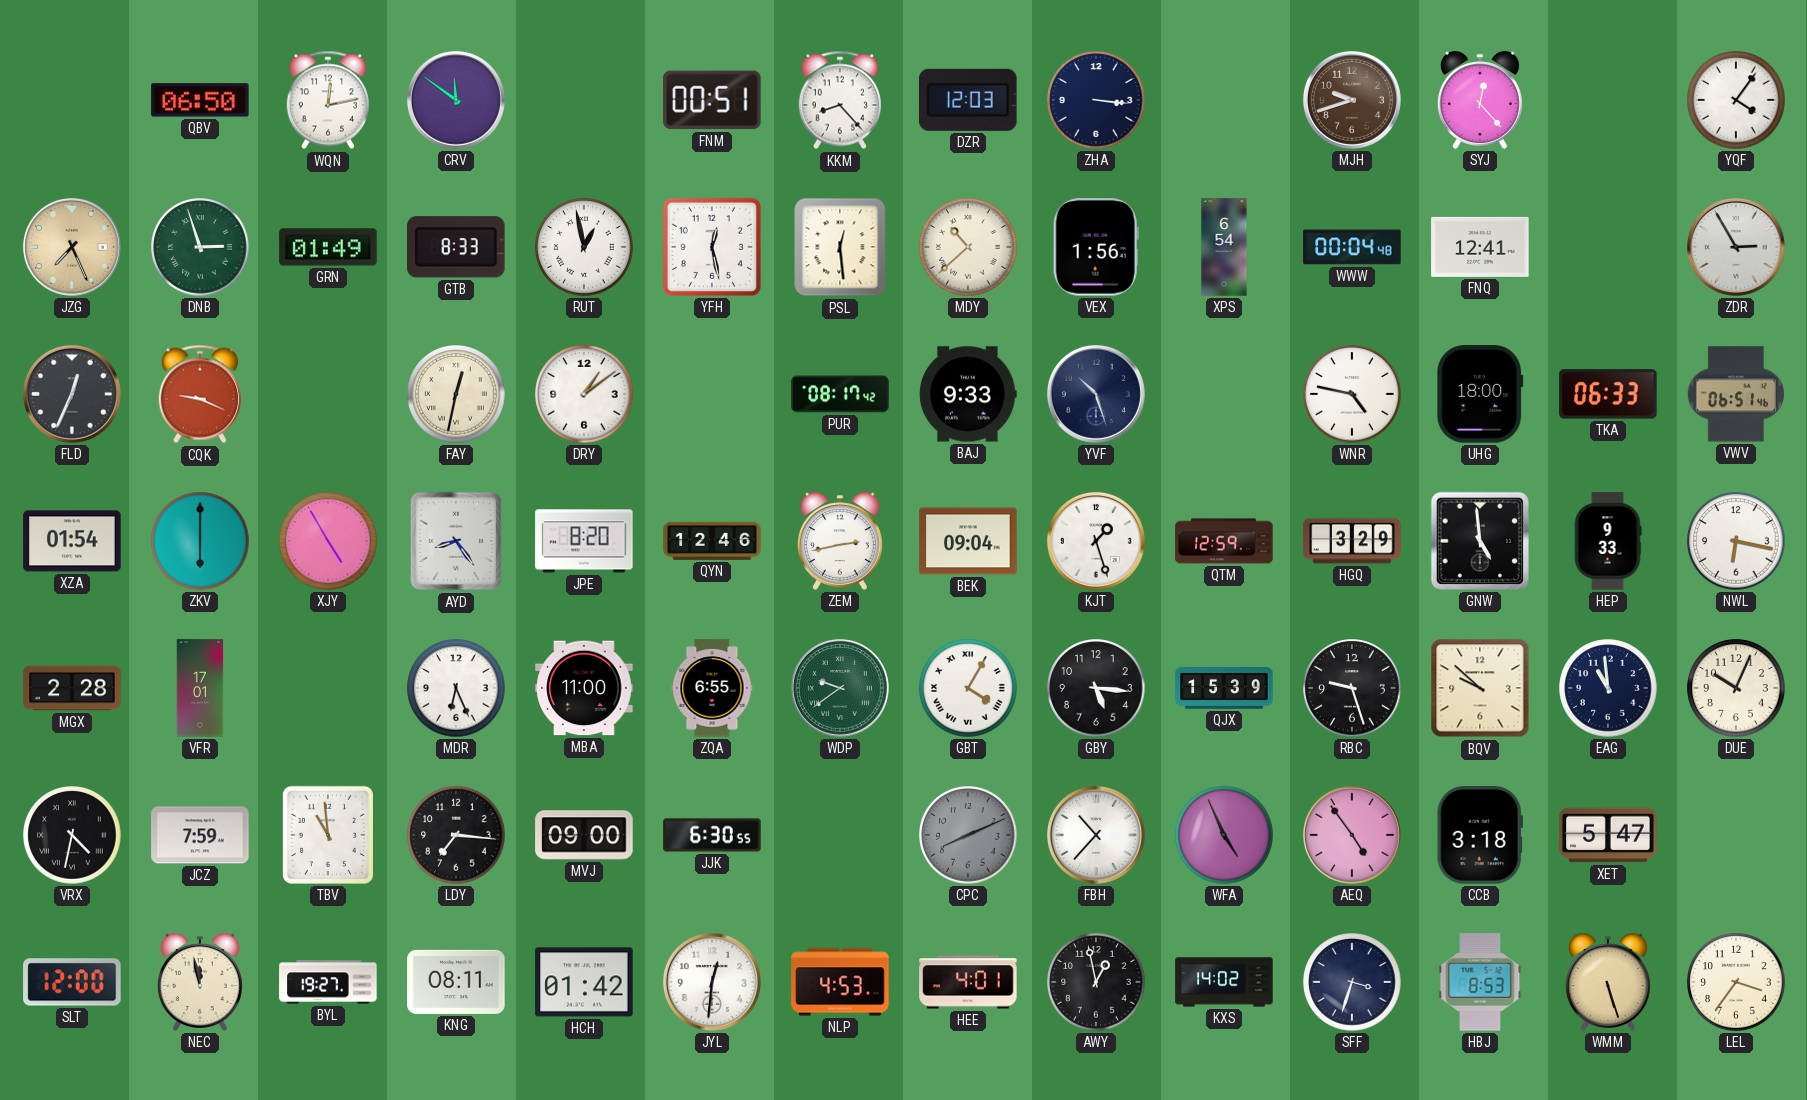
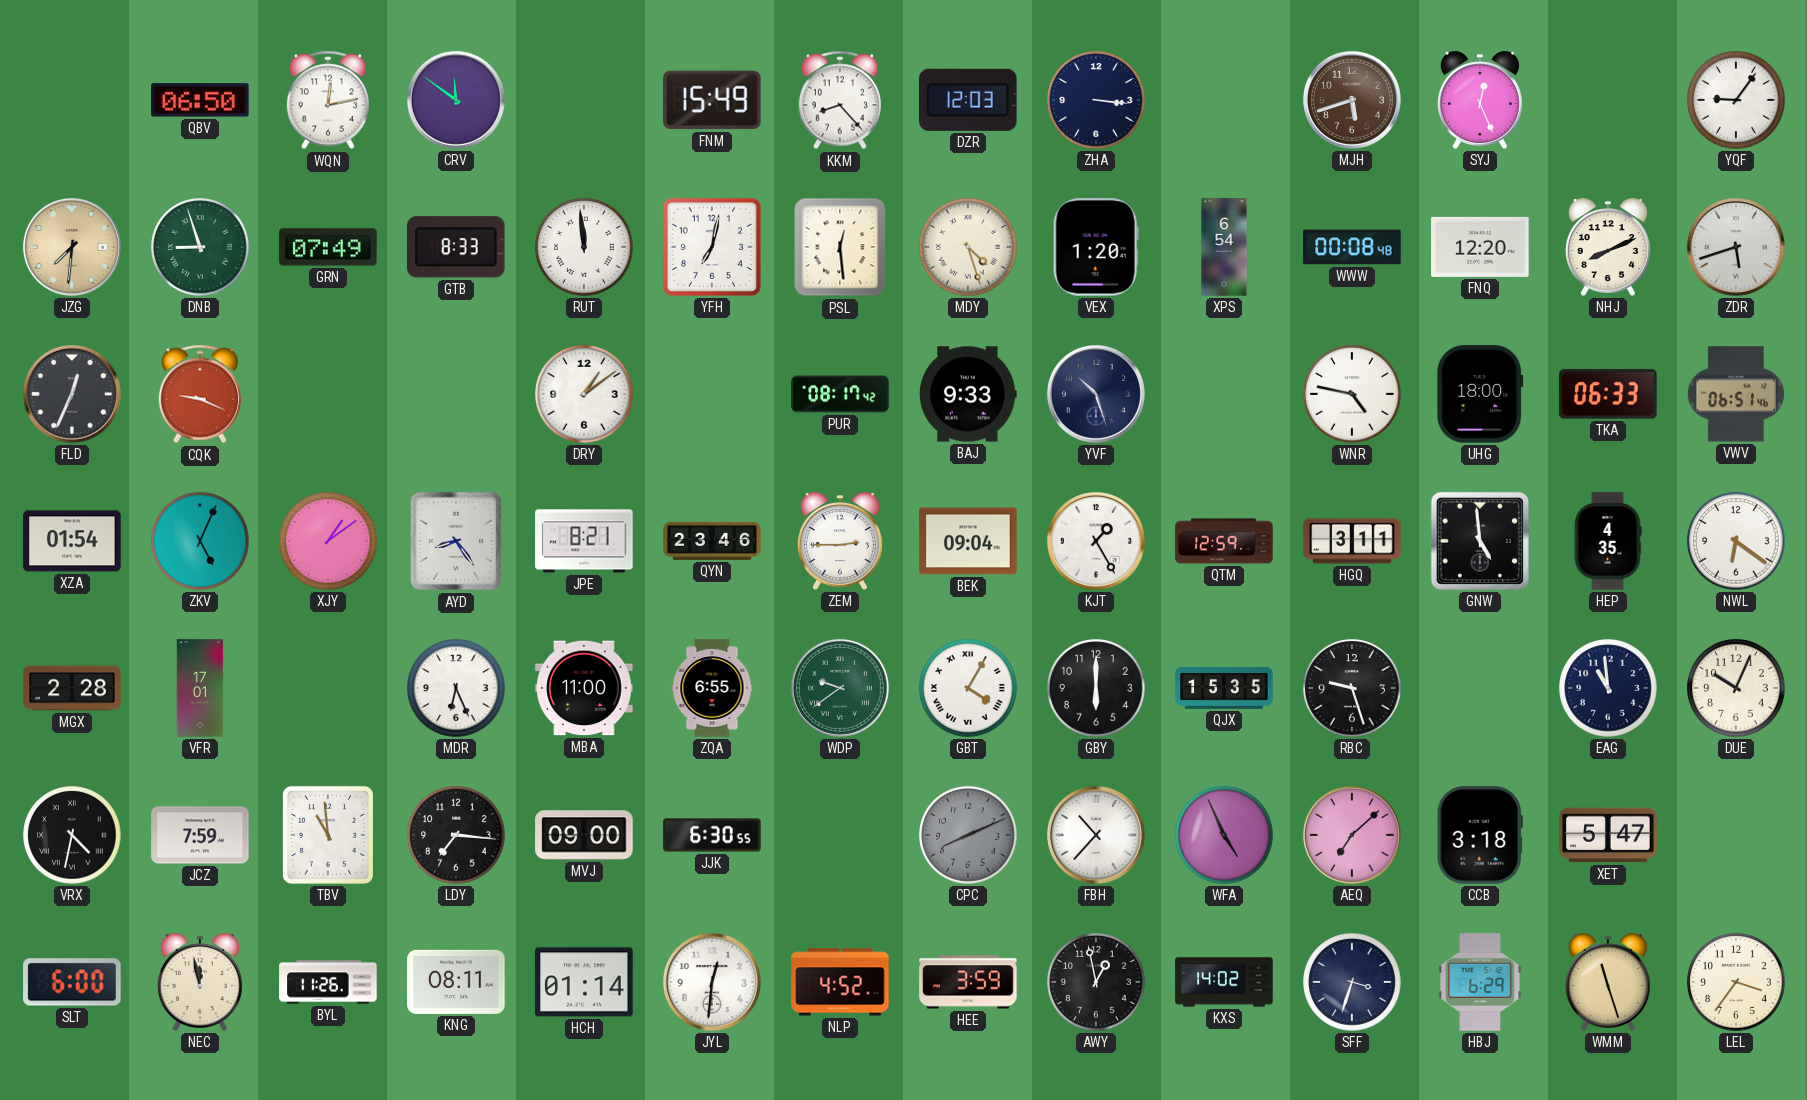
FNM: 00:51 -> 15:49
MJH: 9:42 -> 5:42
SYJ: 12:23 -> 12:26
YQF: 4:06 -> 9:06
JZG: 7:26 -> 7:31
DNB: 2:57 -> 8:57
GRN: 01:49 -> 07:49
RUT: 12:58 -> 11:59
YFH: 12:28 -> 7:02
MDY: 10:38 -> 4:27
VEX: 1:56 -> 1:20
WWW: 00:04 -> 00:08
FNQ: 12:41 -> 12:20
NHJ: none -> 8:11
ZDR: 2:55 -> 5:42
FAY: 12:32 -> none
ZKV: 6:00 -> 5:04
XJY: 4:55 -> 1:09
JPE: 8:20 -> 8:21
QYN: 12:46 -> 23:46
ZEM: 2:43 -> 2:45
KJT: 1:27 -> 1:25
HGQ: 3:29 -> 3:11
HEP: 9:33 -> 4:35
NWL: 6:17 -> 6:21
GBY: 5:16 -> 6:00
QJX: 15:39 -> 15:35
BQV: 9:52 -> none
AEQ: 4:54 -> 7:08
SLT: 12:00 -> 6:00
BYL: 19:27 -> 11:26
HCH: 01:42 -> 01:14
NLP: 4:53 -> 4:52
HEE: 4:01 -> 3:59
HBJ: 8:53 -> 6:29
WMM: 5:27 -> 11:27
